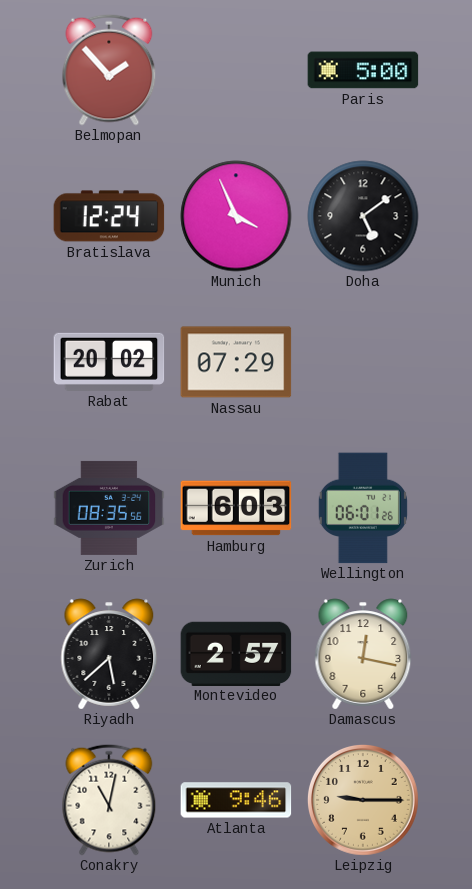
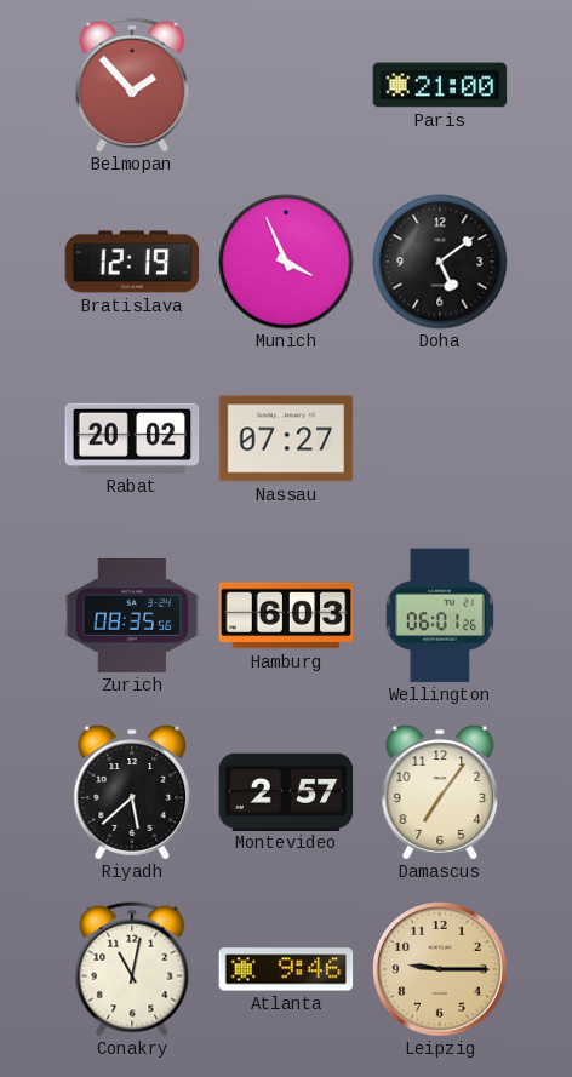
Paris: 5:00 -> 21:00
Bratislava: 12:24 -> 12:19
Nassau: 07:29 -> 07:27
Damascus: 12:17 -> 7:06
